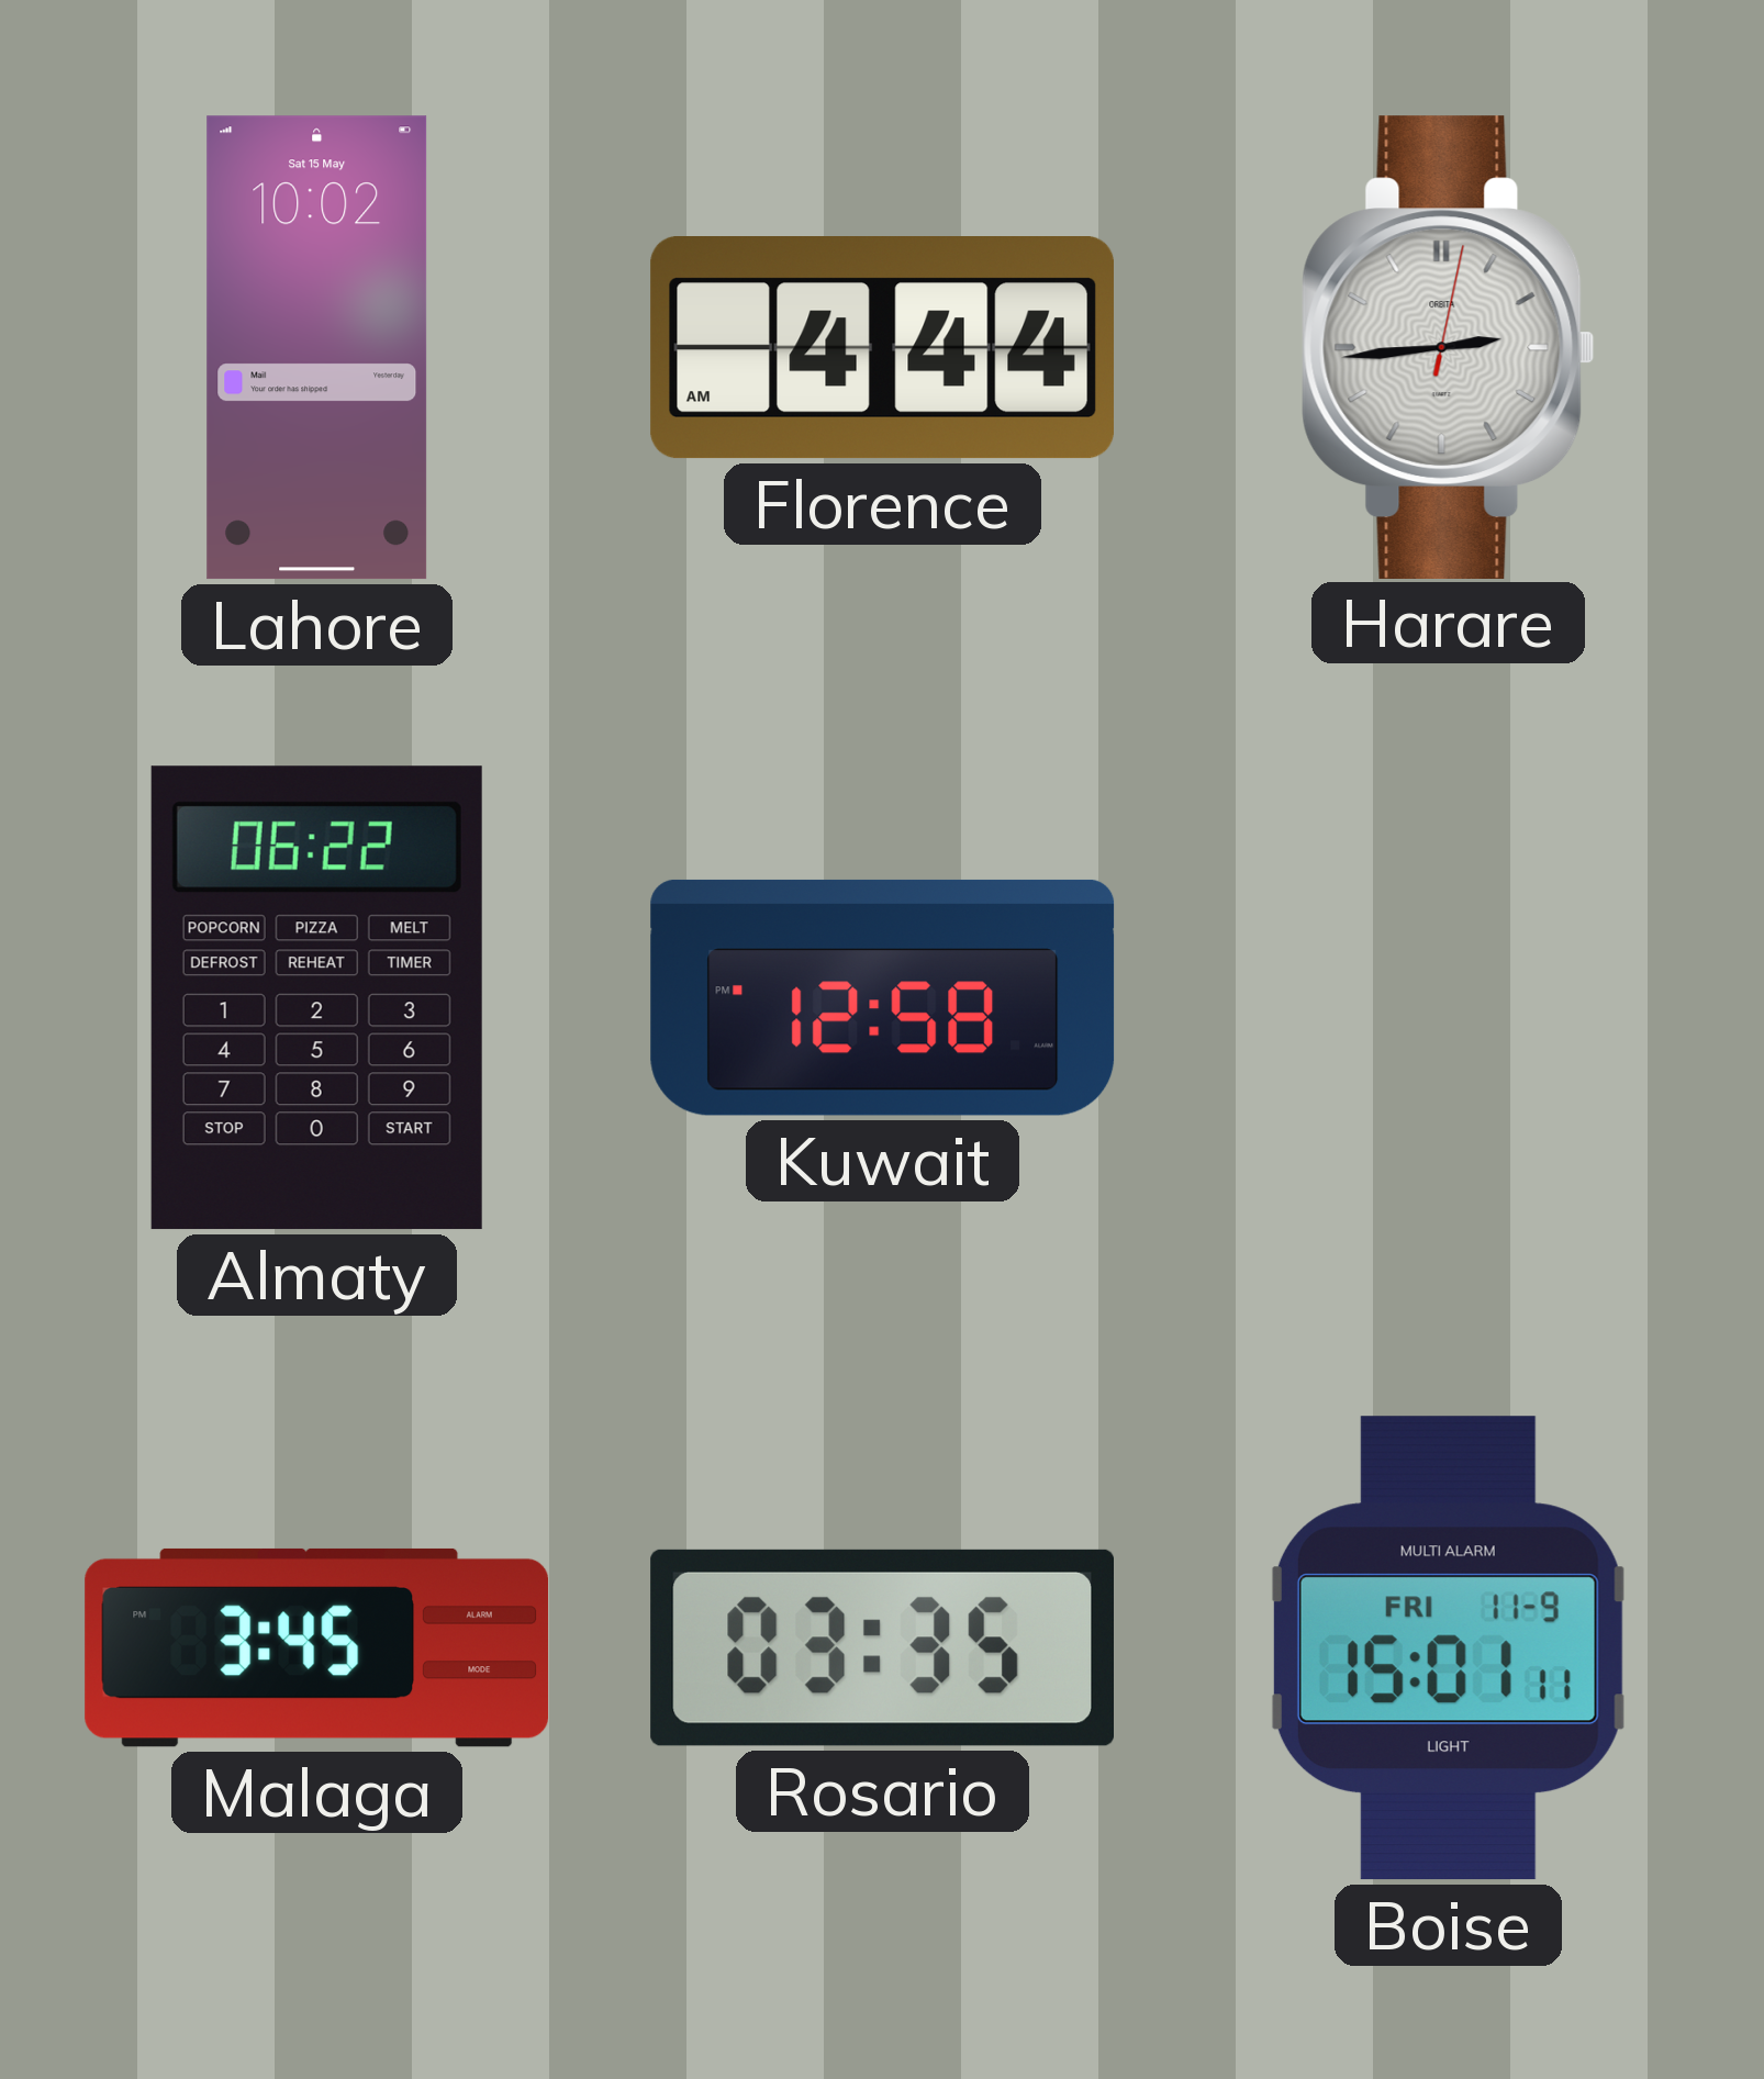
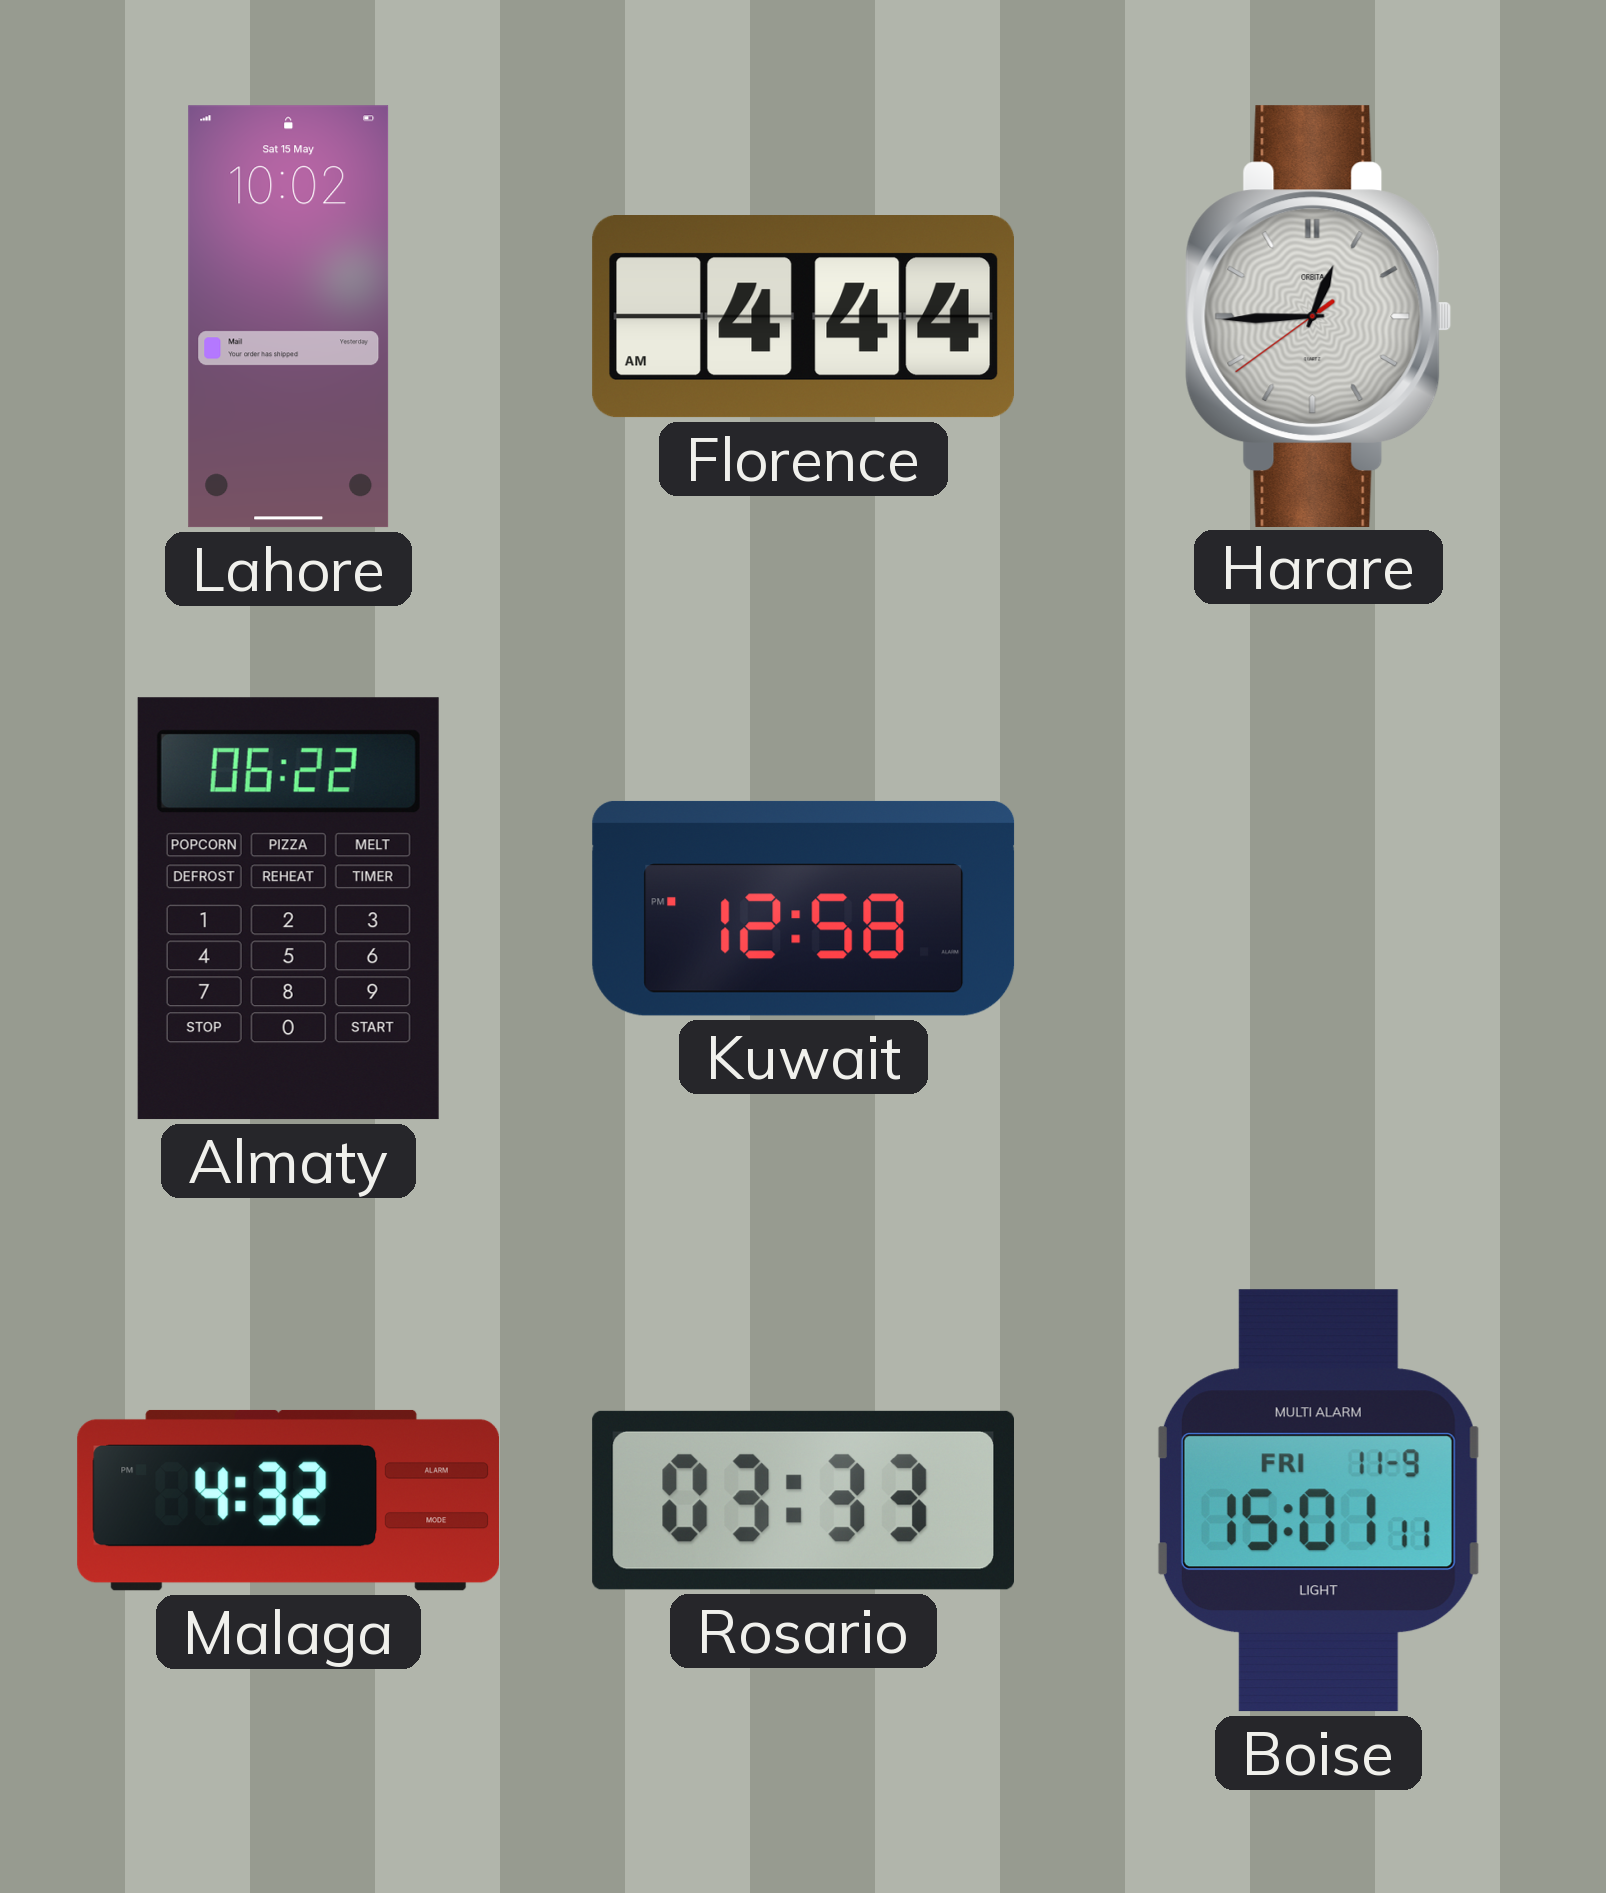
Harare: 2:44 -> 12:44
Malaga: 3:45 -> 4:32
Rosario: 03:35 -> 03:33
